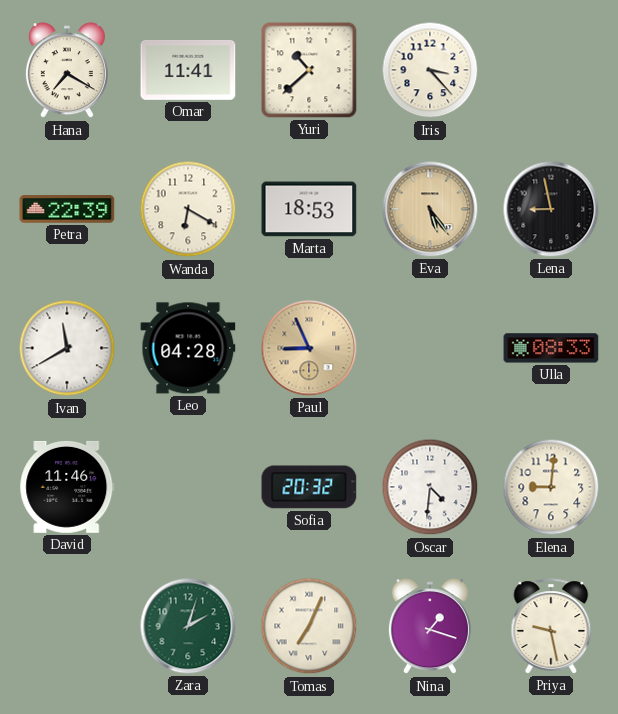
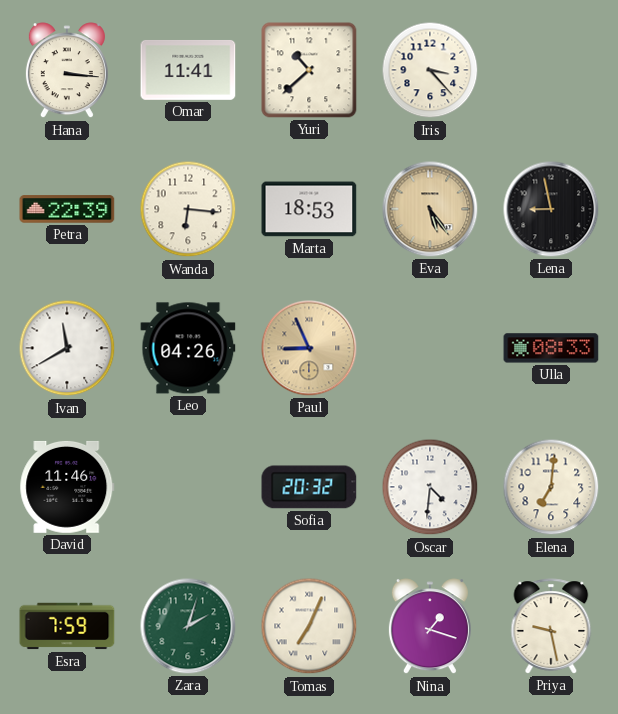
Hana: 7:20 -> 3:16
Wanda: 6:20 -> 6:16
Leo: 04:28 -> 04:26
Elena: 9:01 -> 7:01
Esra: none -> 7:59
